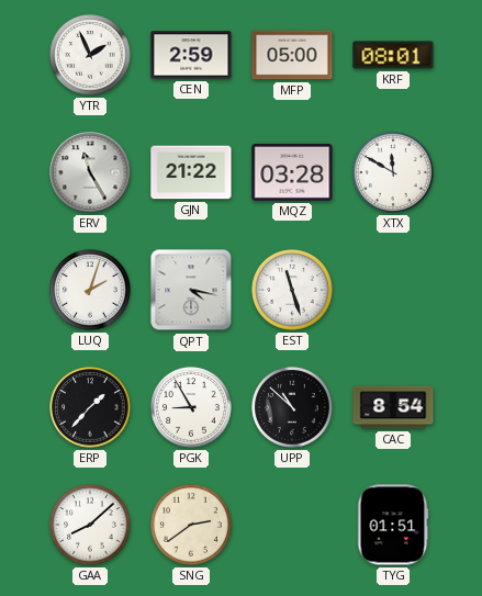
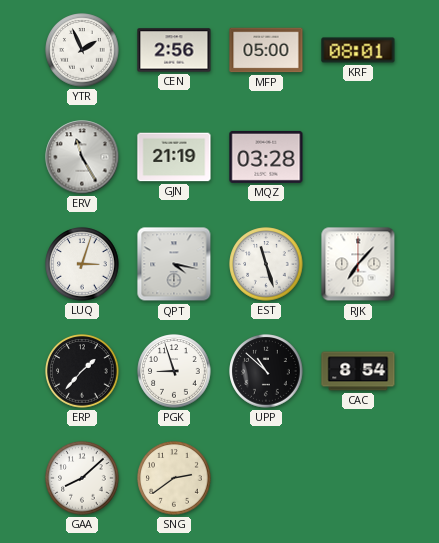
CEN: 2:59 -> 2:56
GJN: 21:22 -> 21:19
XTX: 11:50 -> none
LUQ: 2:03 -> 3:03
RJK: none -> 7:07
PGK: 8:55 -> 8:57
TYG: 01:51 -> none
